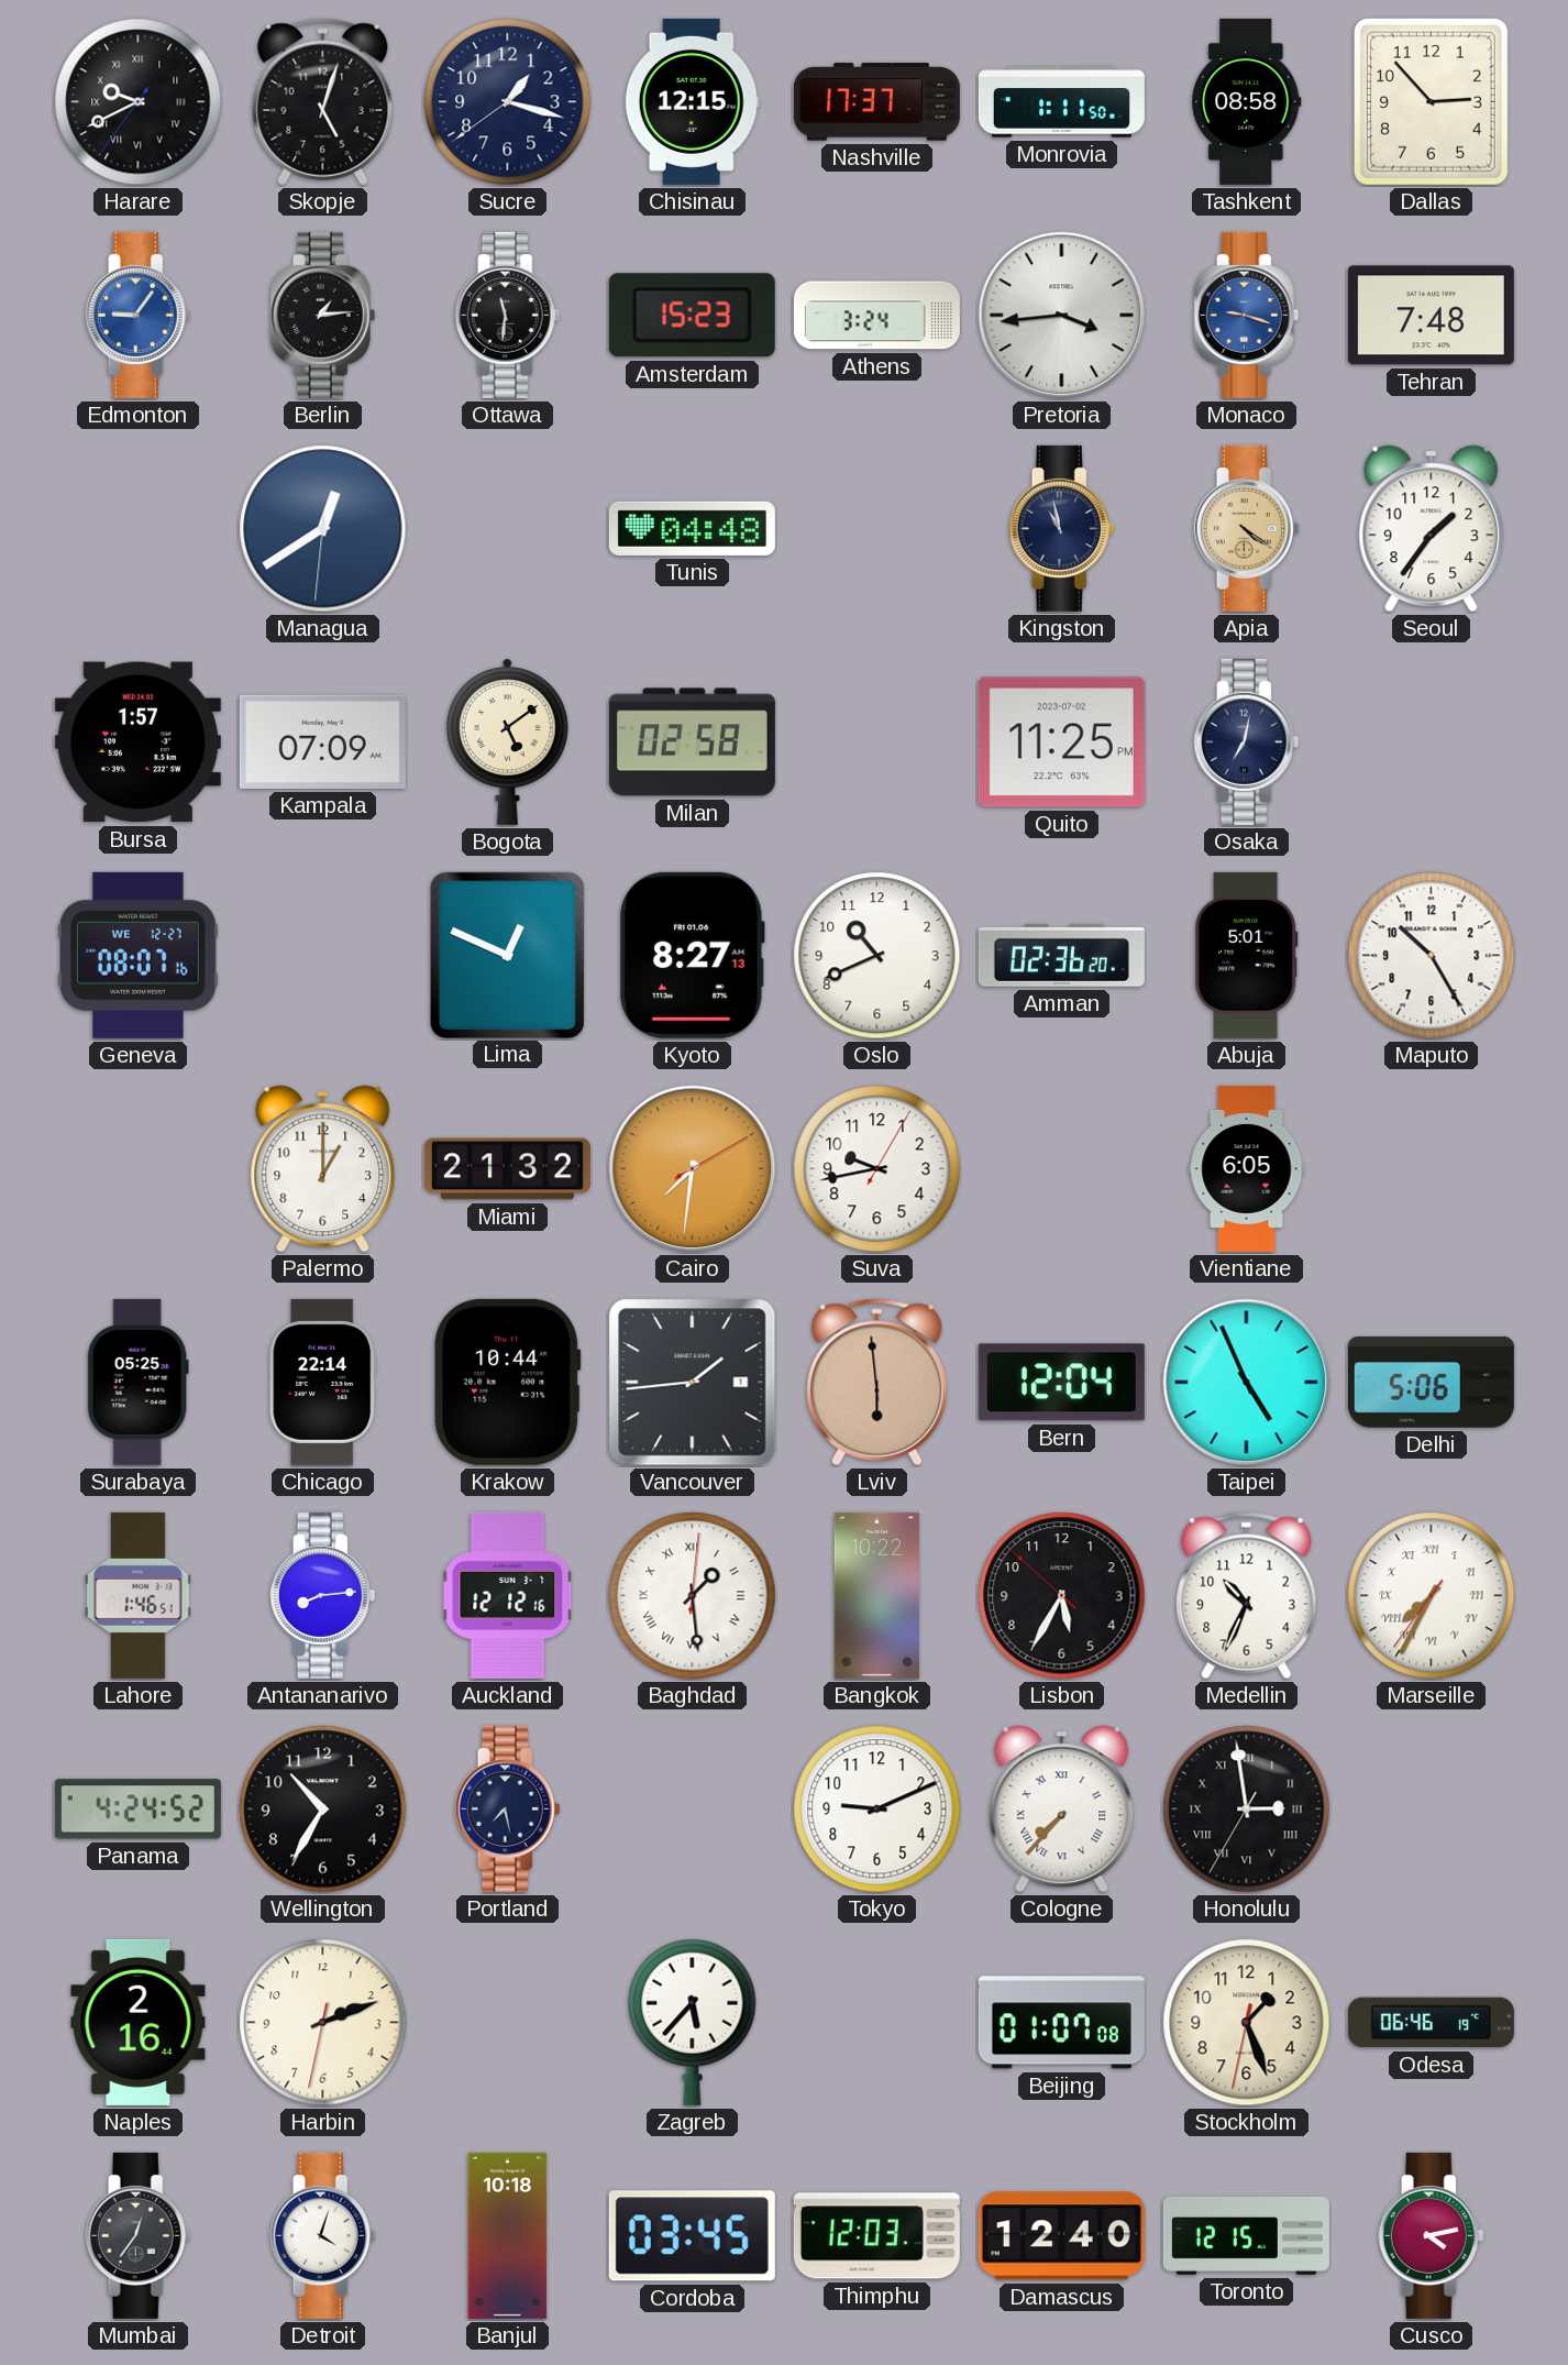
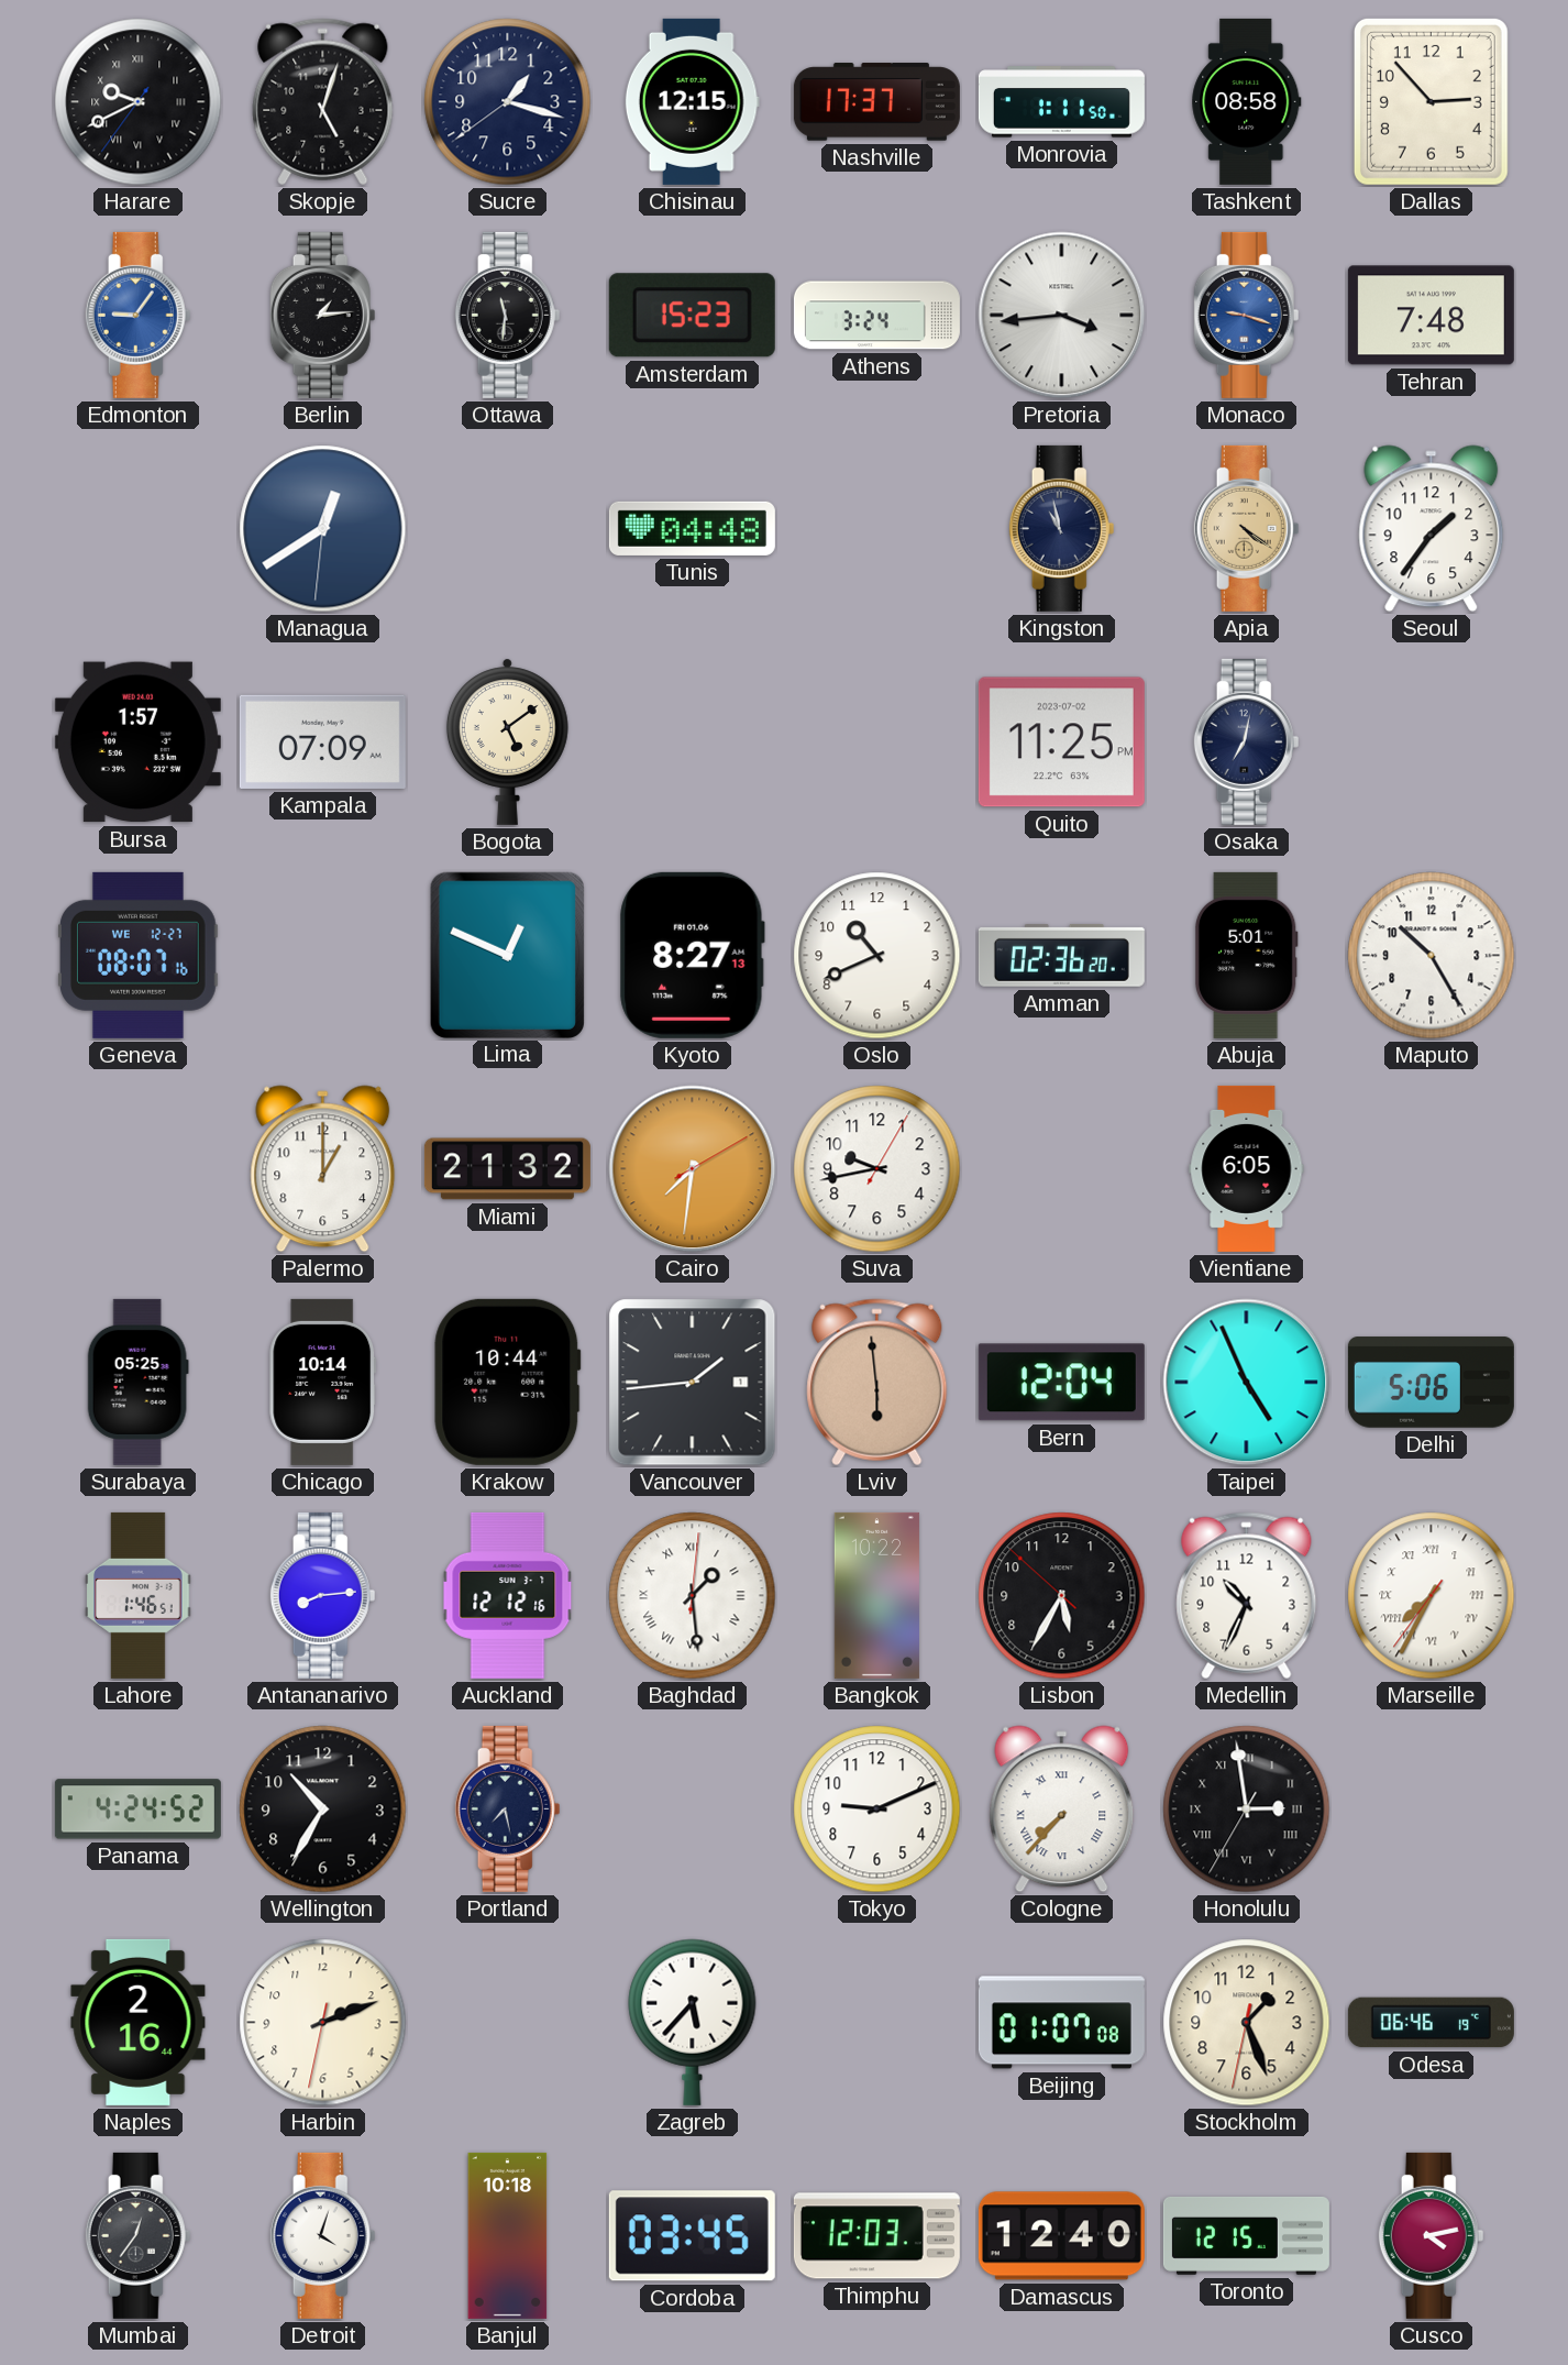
Milan: 02:58 -> none
Chicago: 22:14 -> 10:14
